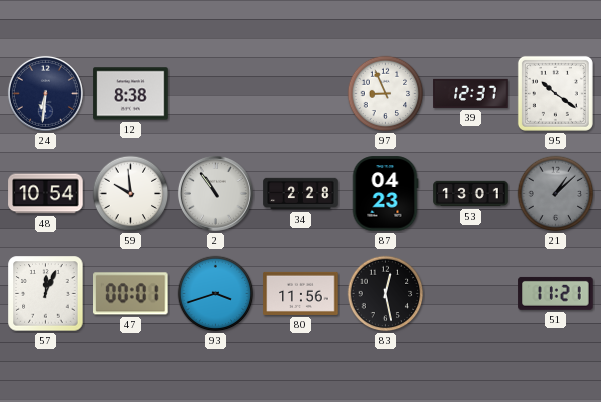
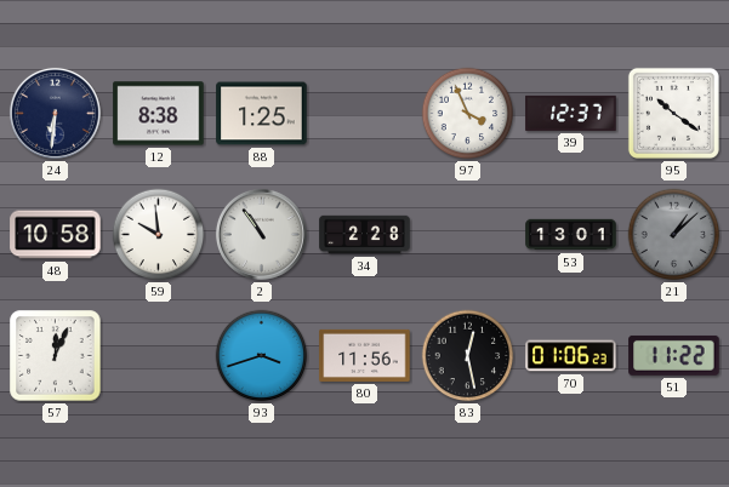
88: none -> 1:25
97: 8:56 -> 3:56
48: 10:54 -> 10:58
87: 04:23 -> none
47: 00:01 -> none
70: none -> 01:06
51: 11:21 -> 11:22
